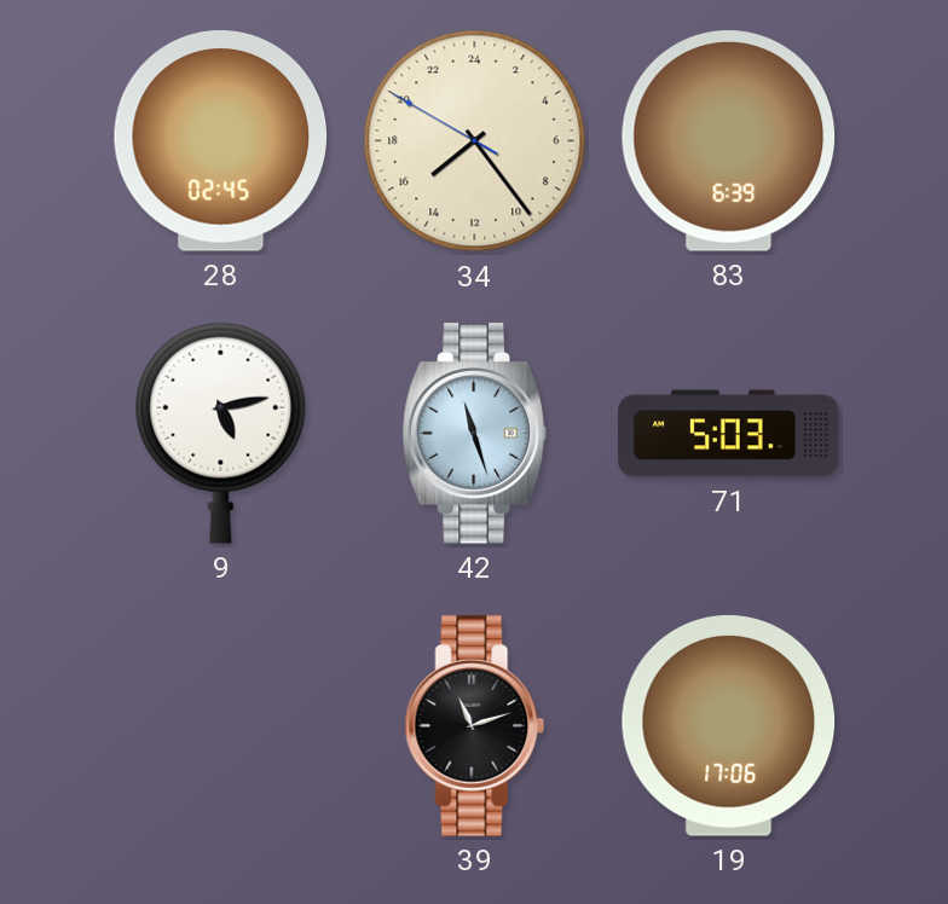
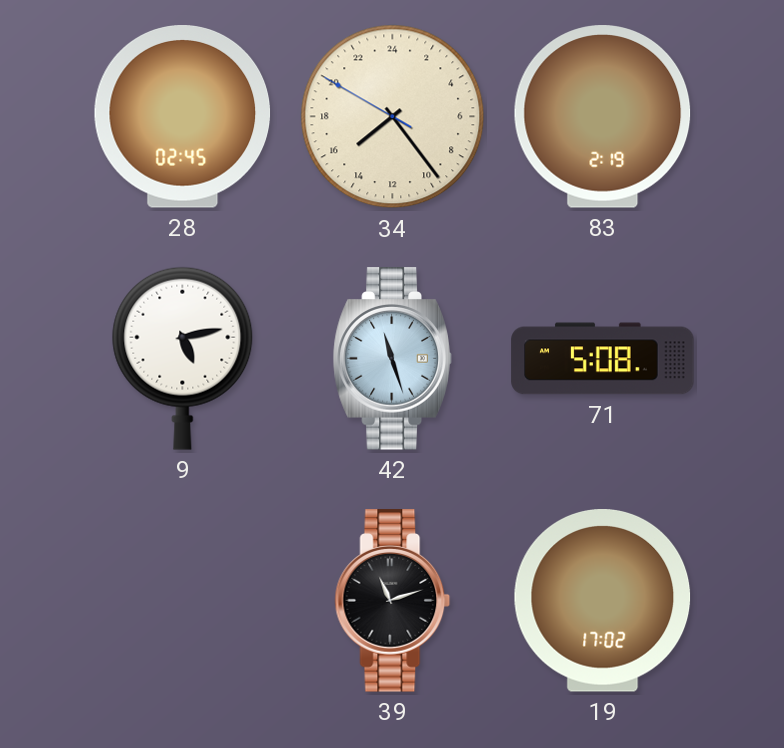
83: 6:39 -> 2:19
71: 5:03 -> 5:08
19: 17:06 -> 17:02
